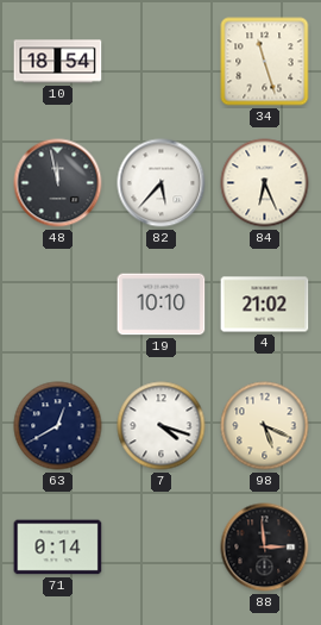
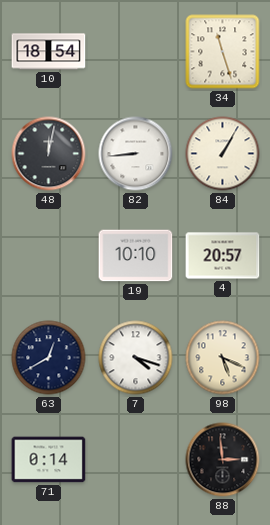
48: 11:58 -> 12:02
82: 5:37 -> 8:44
84: 6:26 -> 1:05
4: 21:02 -> 20:57
